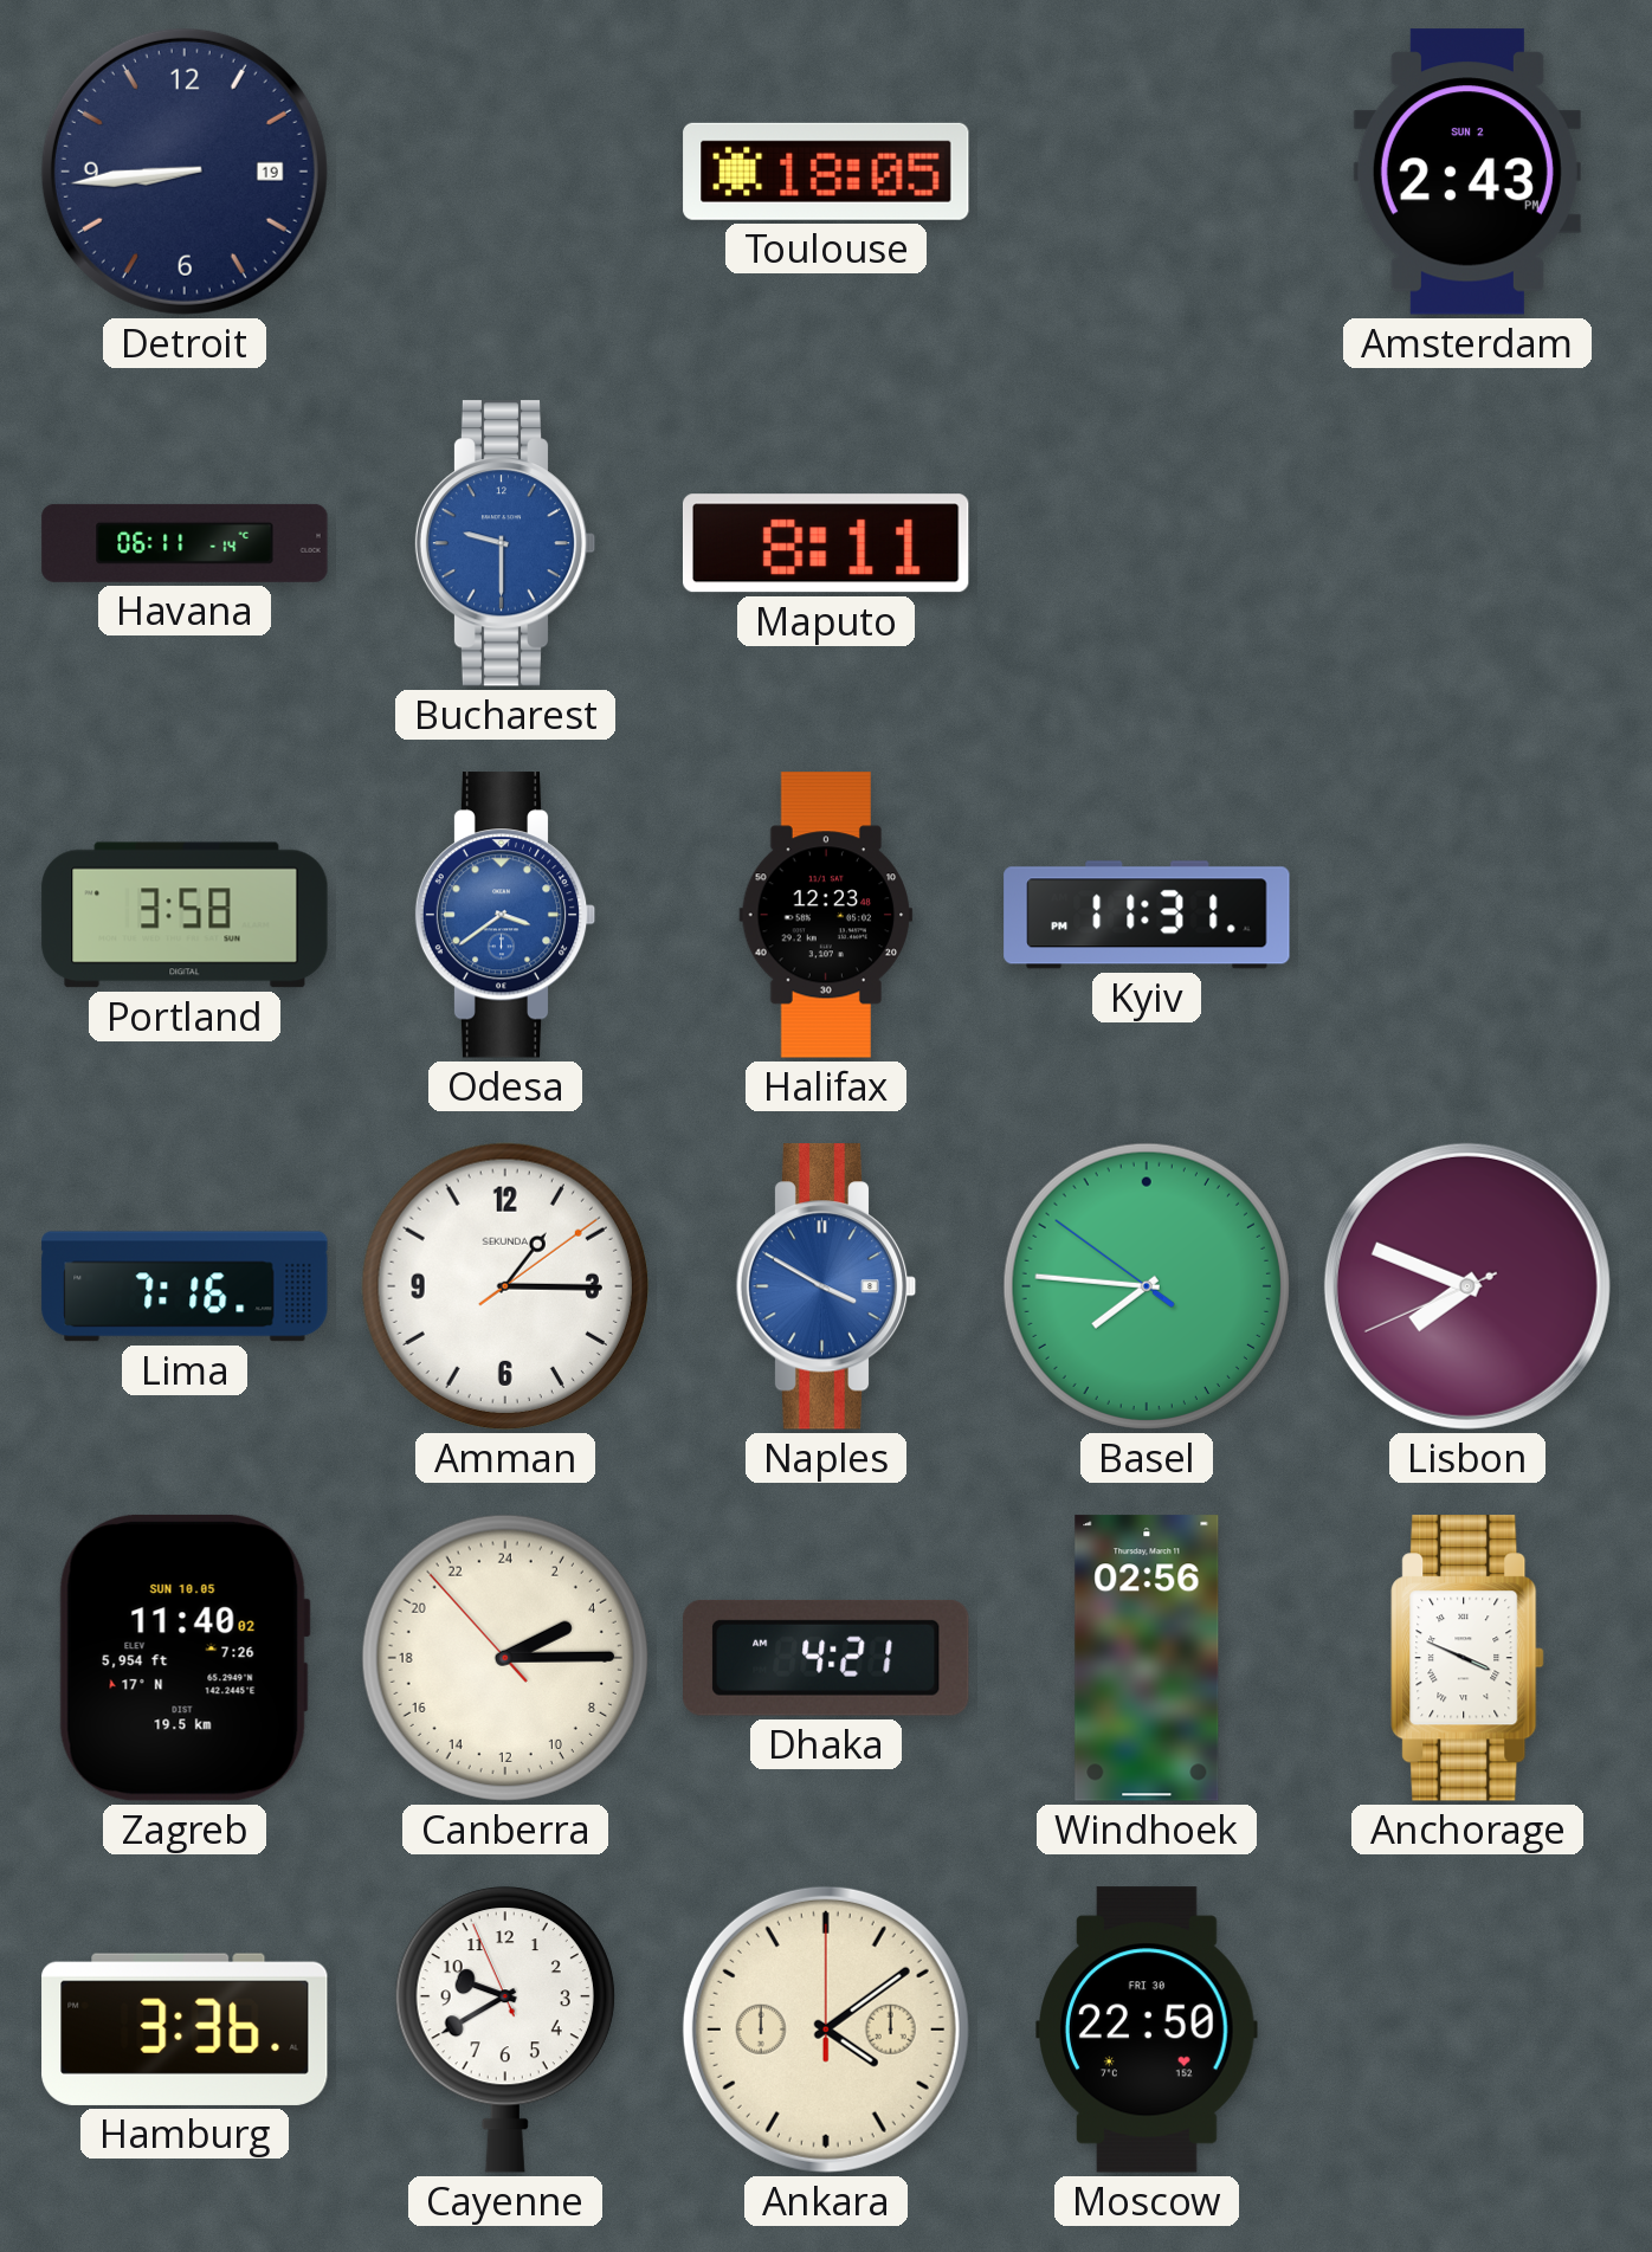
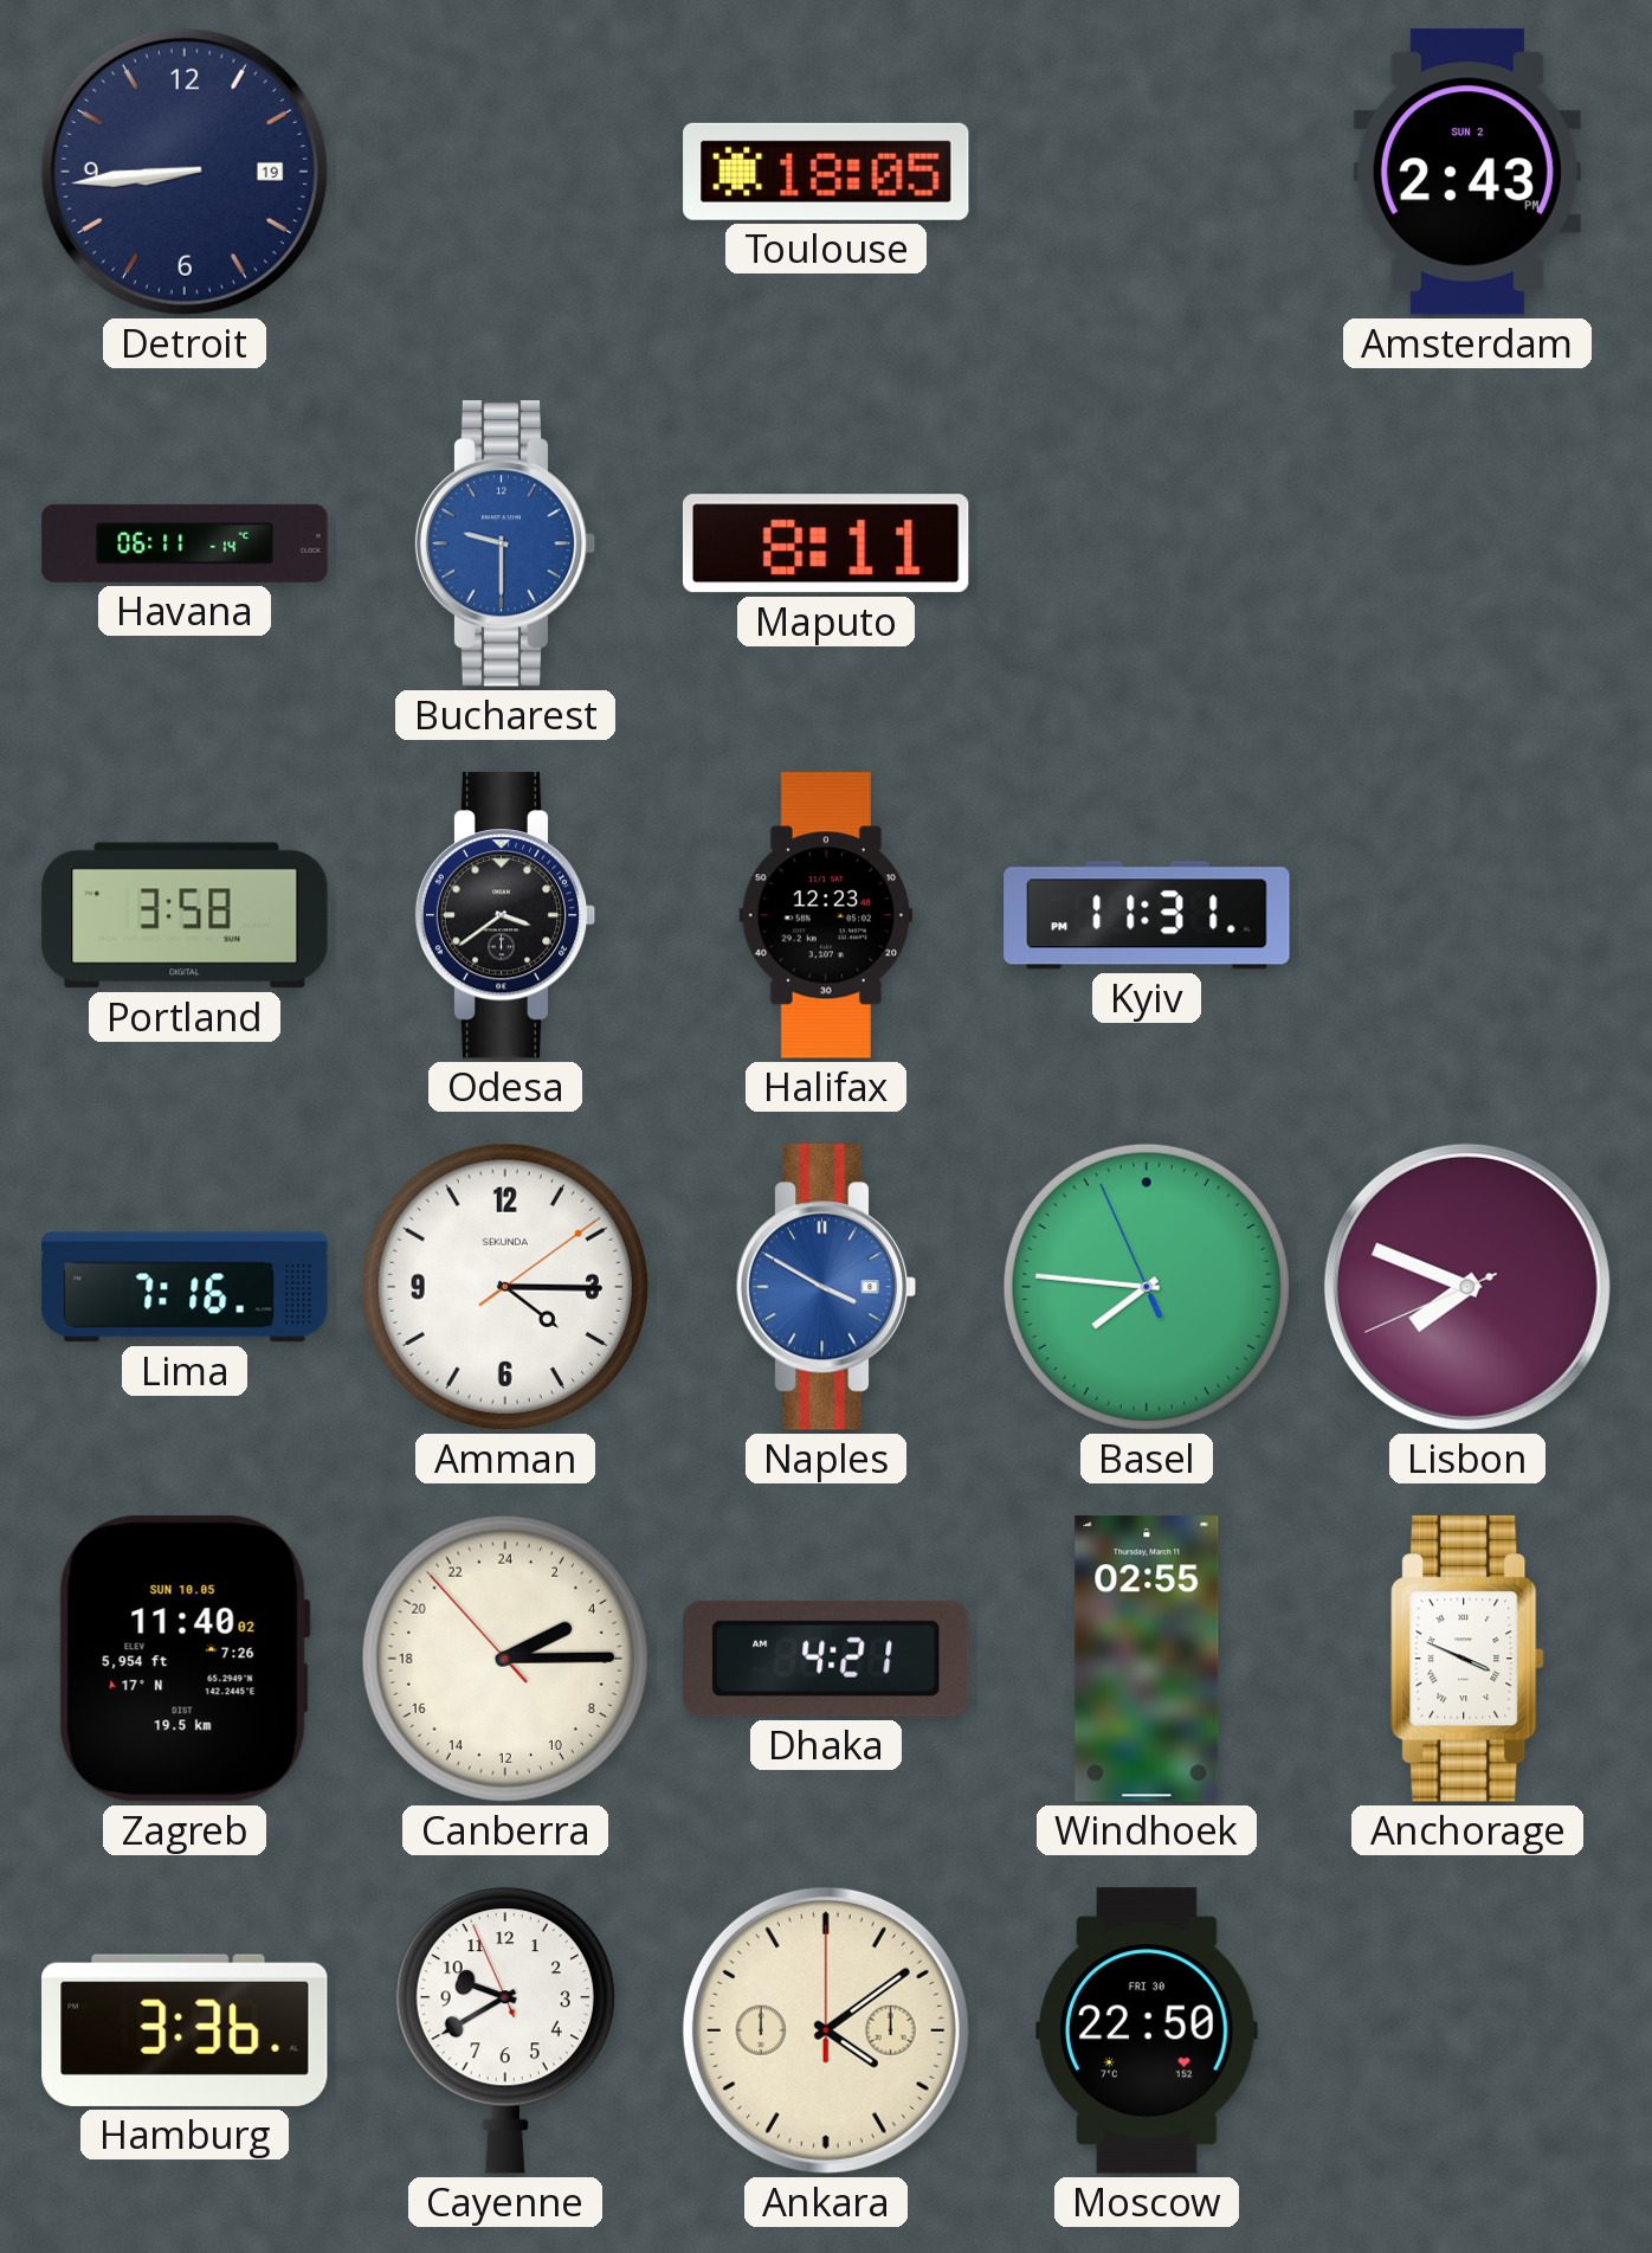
Odesa dial: blue -> black
Amman: 1:15 -> 4:15
Basel: 7:45:51 -> 7:45:56
Windhoek: 02:56 -> 02:55
